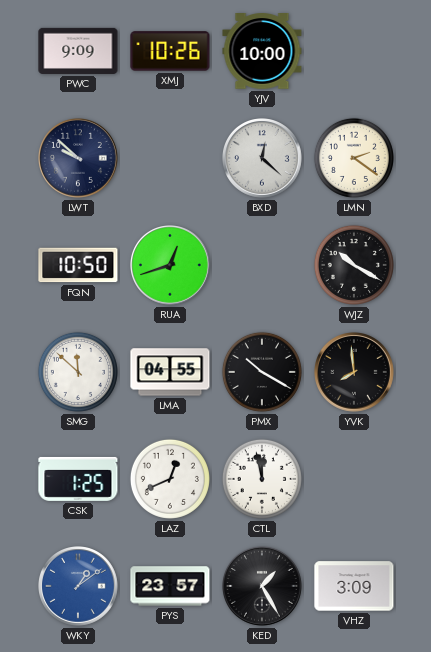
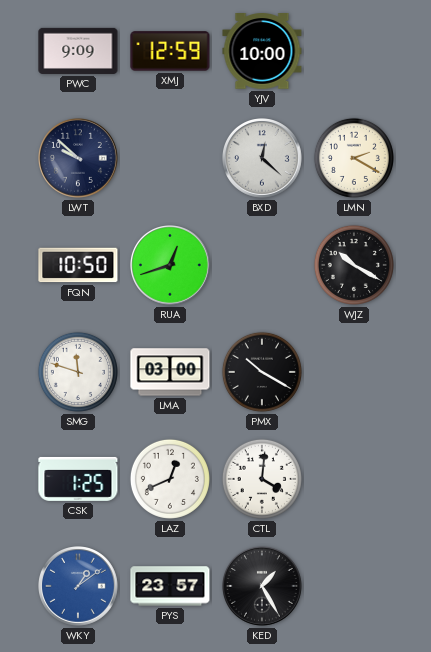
XMJ: 10:26 -> 12:59
LMN: 2:21 -> 2:20
SMG: 11:52 -> 11:48
LMA: 04:55 -> 03:00
YVK: 7:59 -> none
CTL: 11:58 -> 4:01
VHZ: 3:09 -> none
